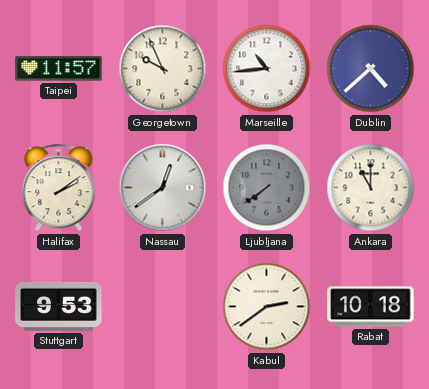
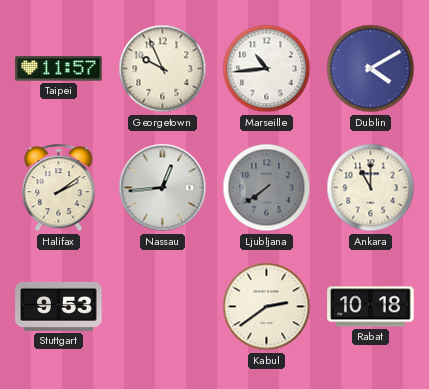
Dublin: 4:38 -> 4:10
Nassau: 12:39 -> 12:44
